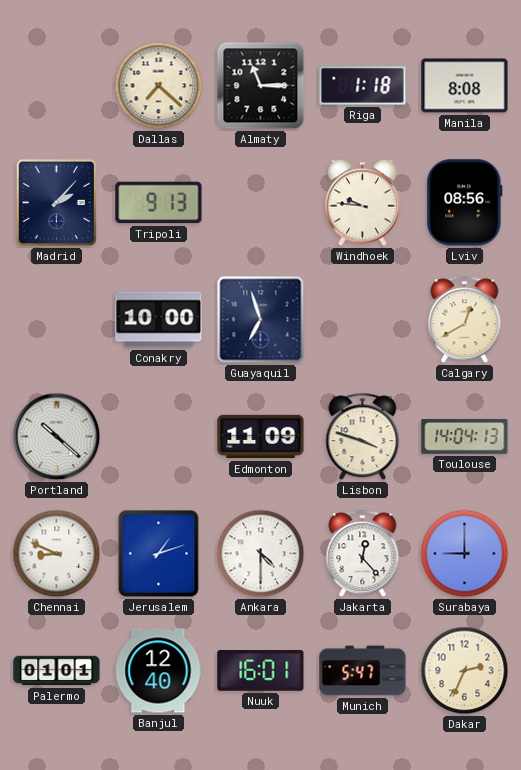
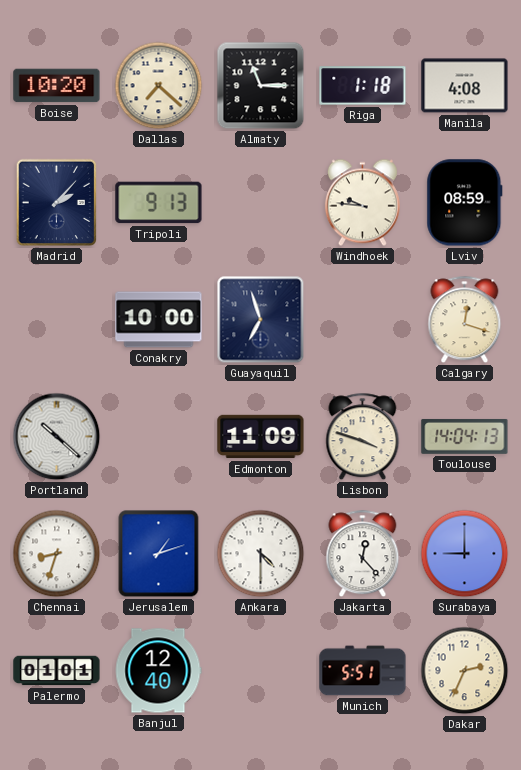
Boise: none -> 10:20
Manila: 8:08 -> 4:08
Lviv: 08:56 -> 08:59
Calgary: 12:40 -> 12:18
Chennai: 8:49 -> 8:33
Nuuk: 16:01 -> none
Munich: 5:47 -> 5:51
